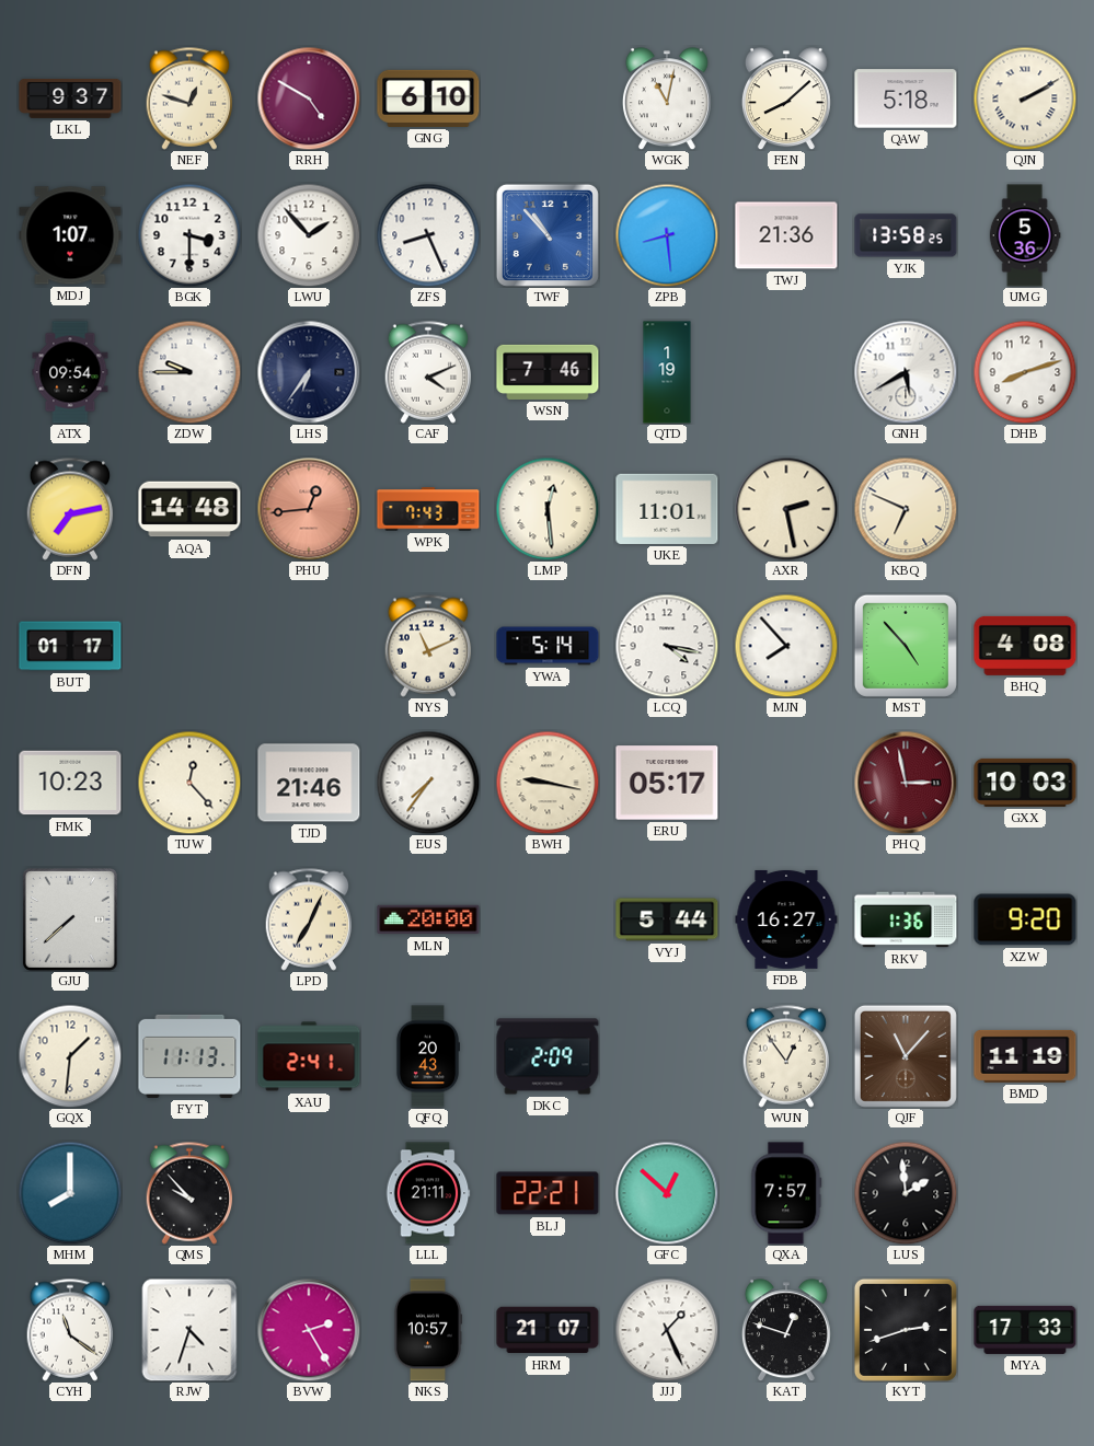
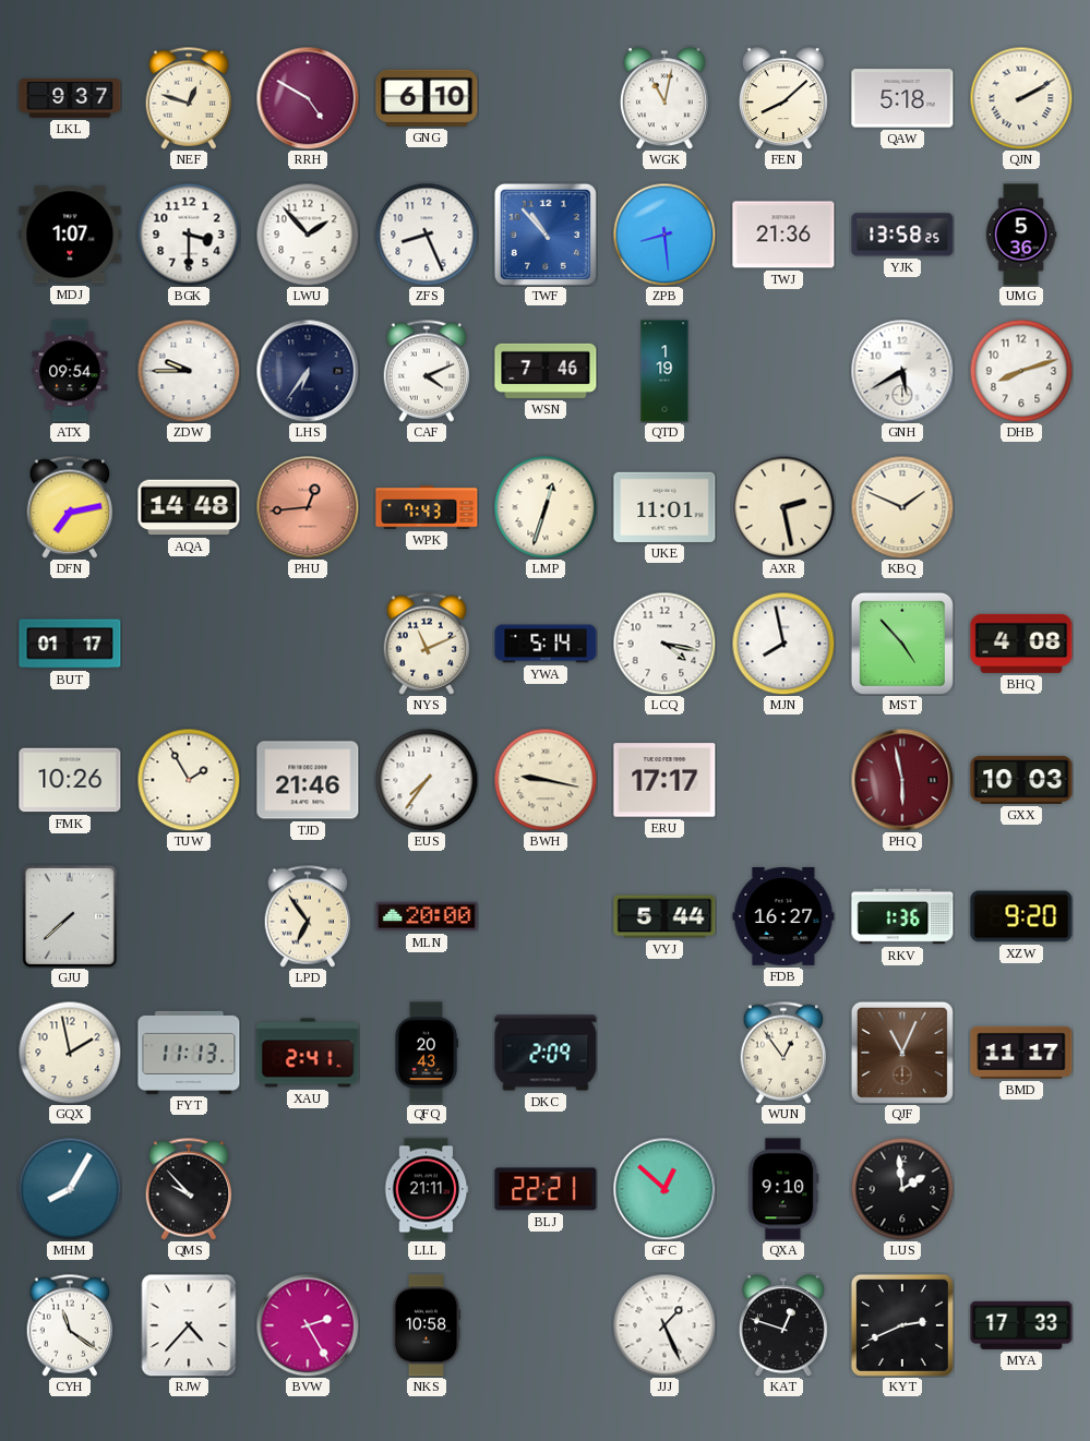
LMP: 12:29 -> 12:33
KBQ: 6:49 -> 1:49
MJN: 7:53 -> 7:58
FMK: 10:23 -> 10:26
TUW: 12:23 -> 1:55
ERU: 05:17 -> 17:17
PHQ: 2:58 -> 5:58
LPD: 7:04 -> 6:54
GQX: 1:31 -> 1:58
QJF: 11:07 -> 11:04
BMD: 11:19 -> 11:17
MHM: 8:00 -> 8:05
QXA: 7:57 -> 9:10
RJW: 4:33 -> 4:37
NKS: 10:57 -> 10:58
HRM: 21:07 -> none
KYT: 2:42 -> 2:41
